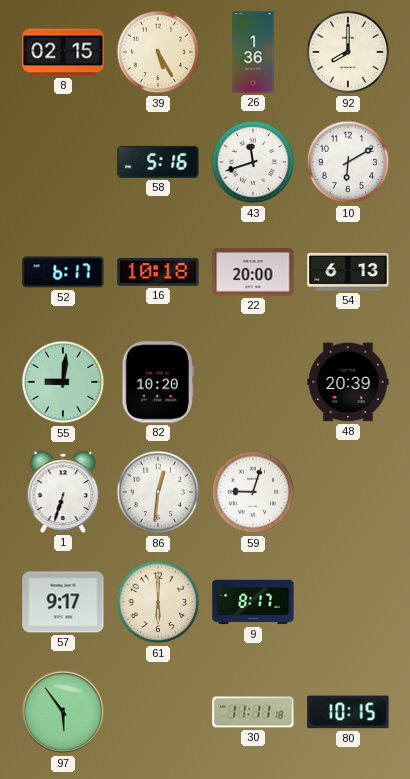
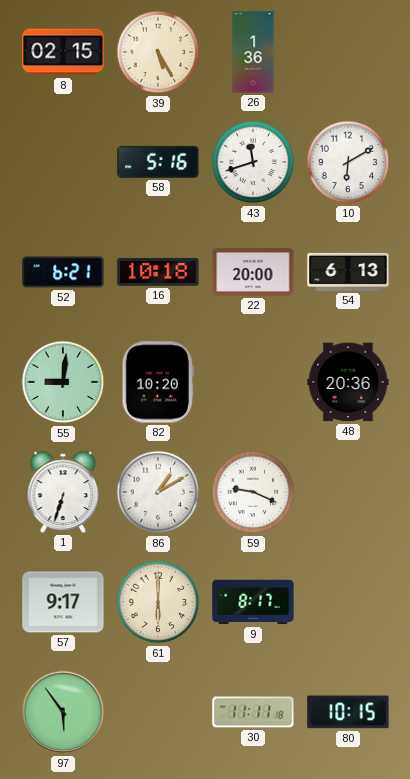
92: 8:00 -> none
52: 6:17 -> 6:21
48: 20:39 -> 20:36
86: 12:31 -> 1:10
59: 9:03 -> 9:19
